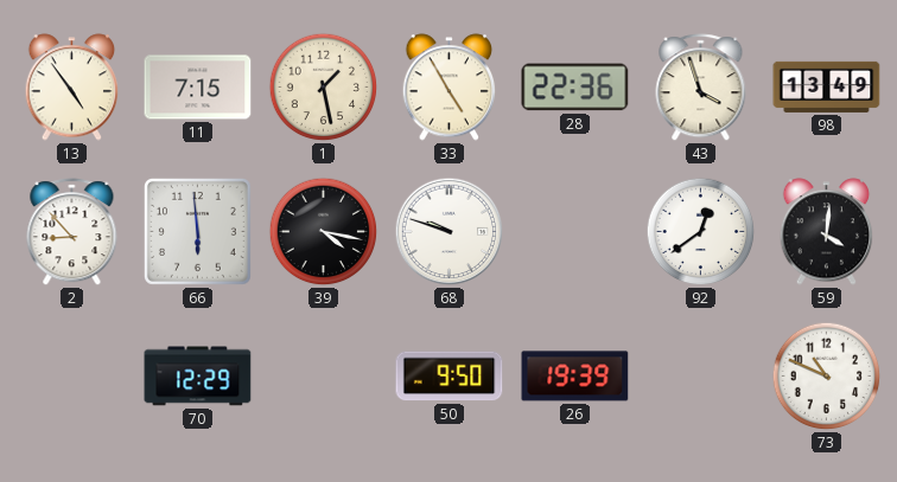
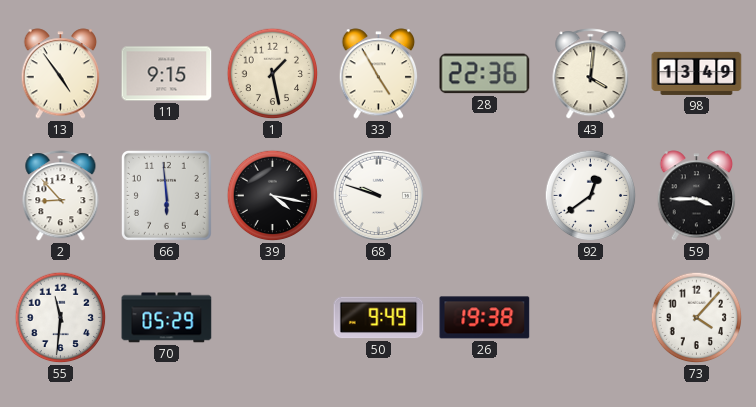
11: 7:15 -> 9:15
43: 3:57 -> 4:01
59: 4:01 -> 3:45
55: none -> 11:31
70: 12:29 -> 05:29
50: 9:50 -> 9:49
26: 19:39 -> 19:38
73: 10:49 -> 4:07
